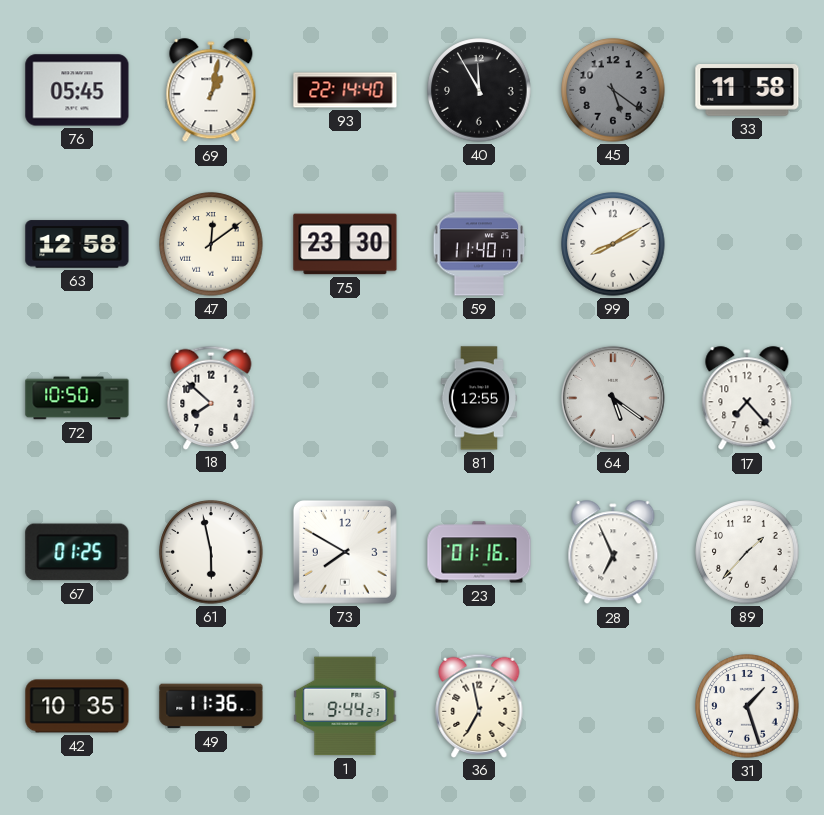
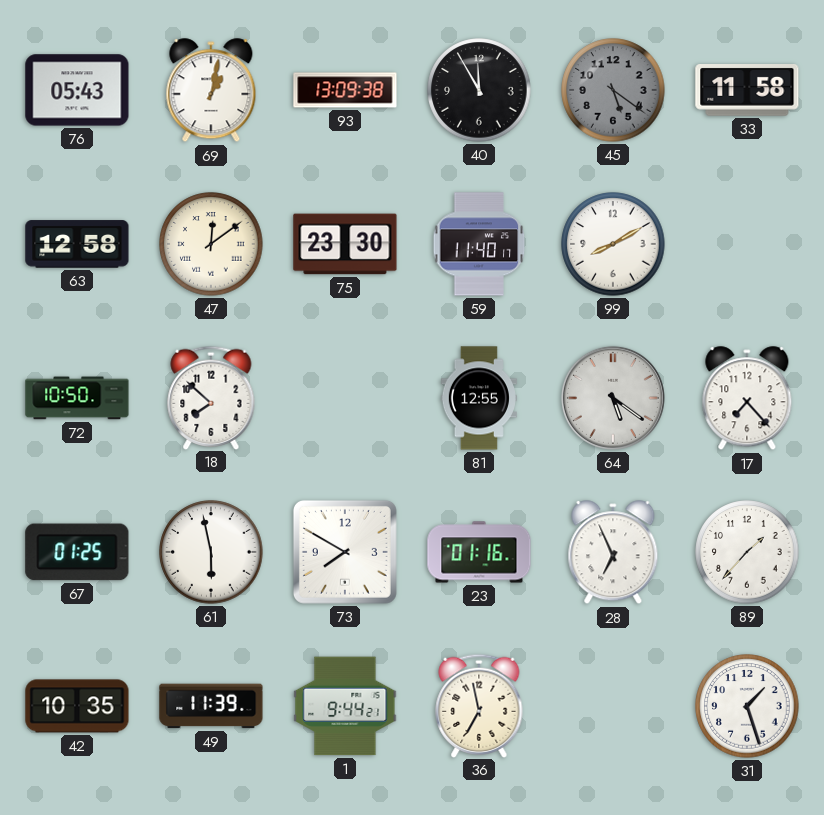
76: 05:45 -> 05:43
93: 22:14 -> 13:09
49: 11:36 -> 11:39
